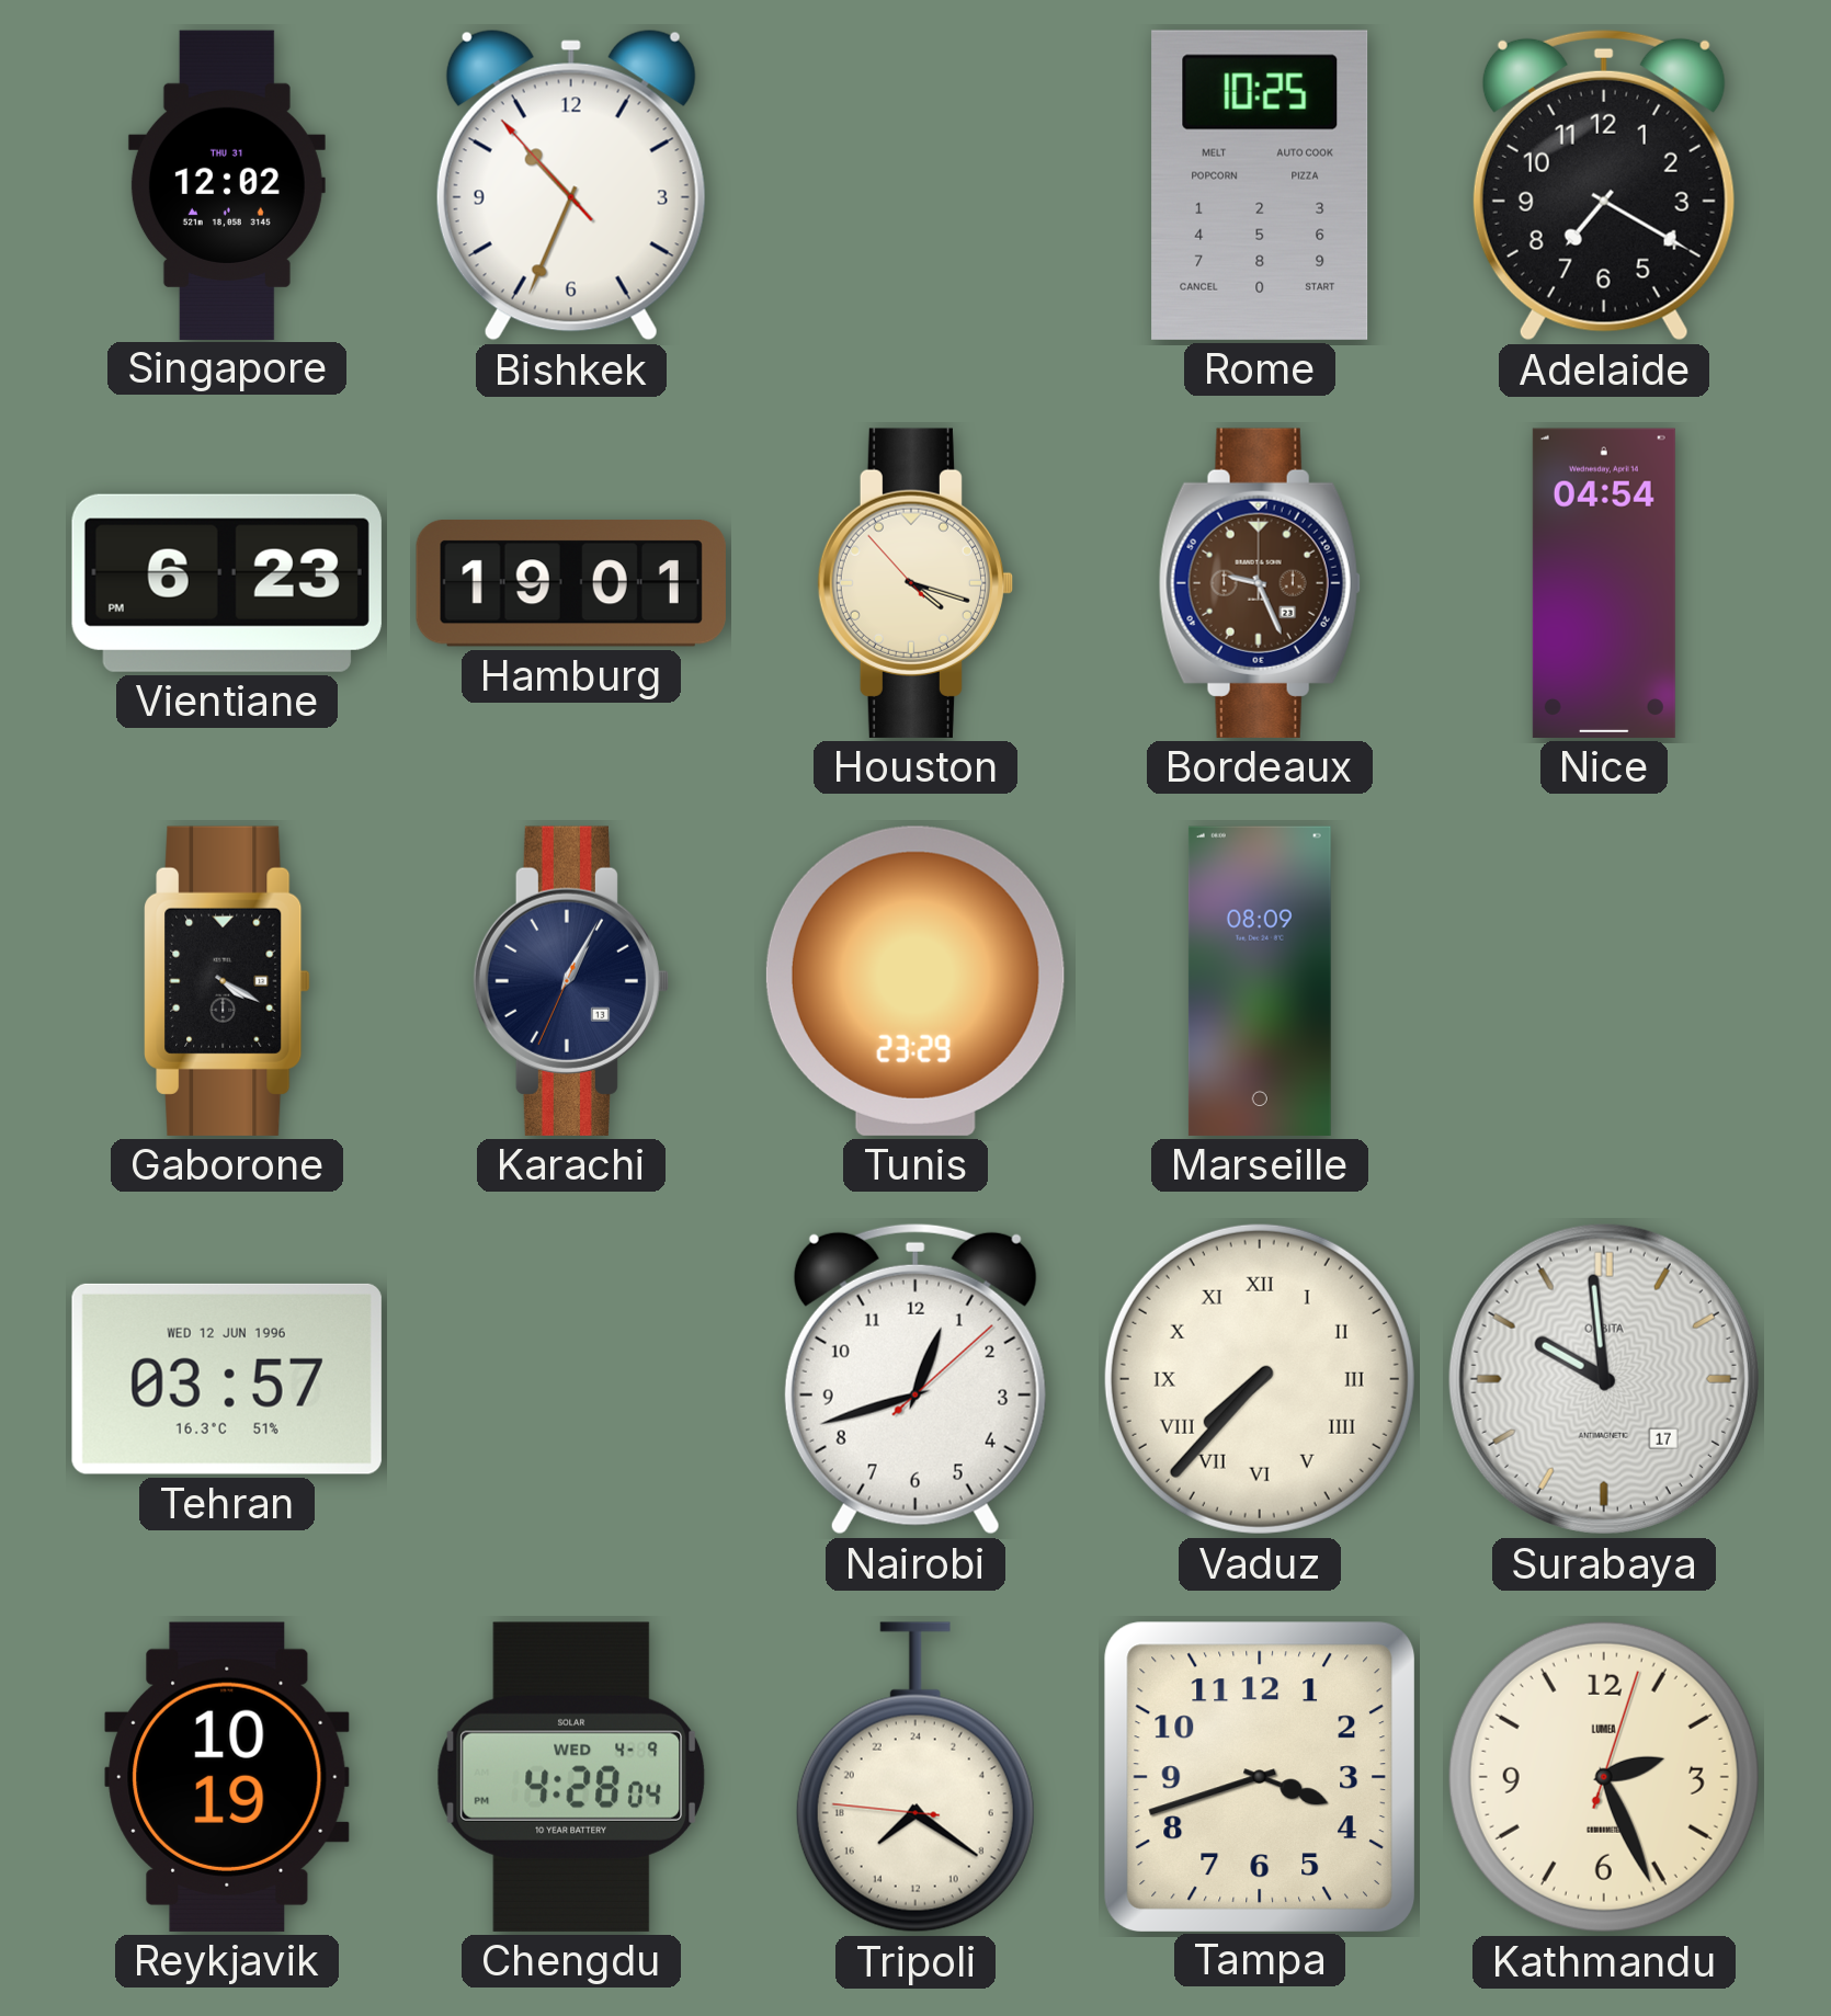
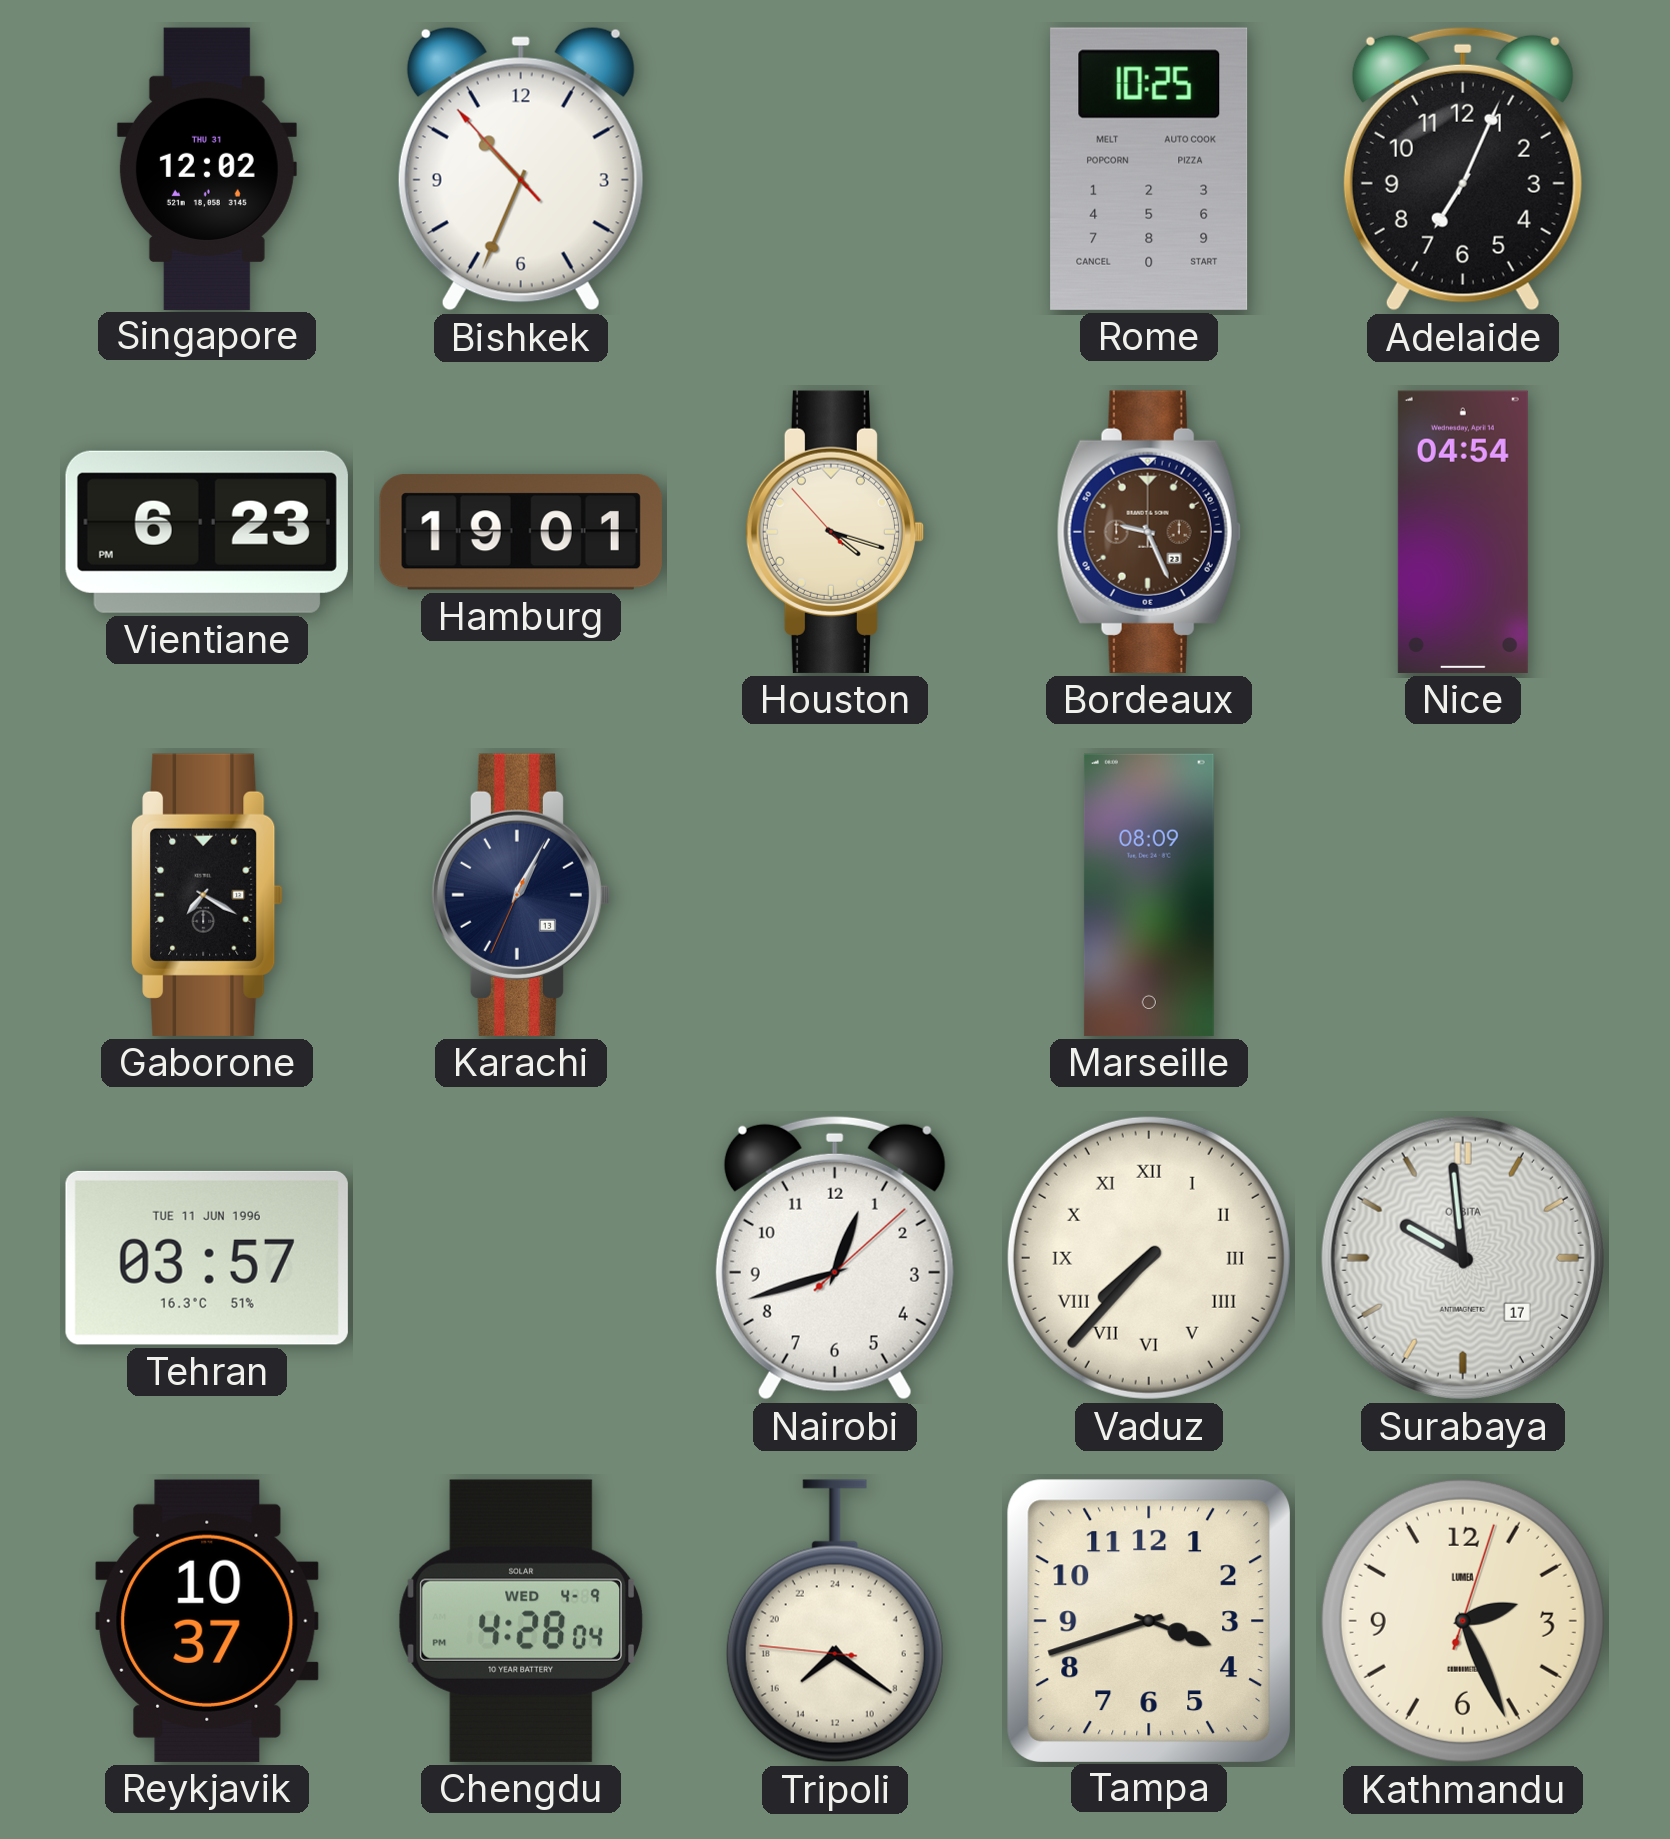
Adelaide: 7:20 -> 7:04
Gaborone: 4:20 -> 7:20
Tunis: 23:29 -> none
Tehran date: WED 12 JUN 1996 -> TUE 11 JUN 1996
Reykjavik: 10:19 -> 10:37
